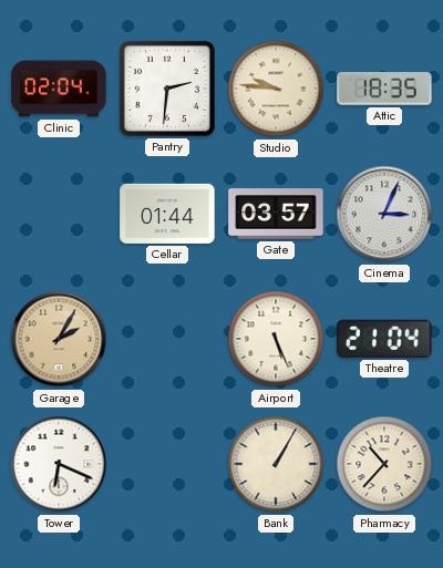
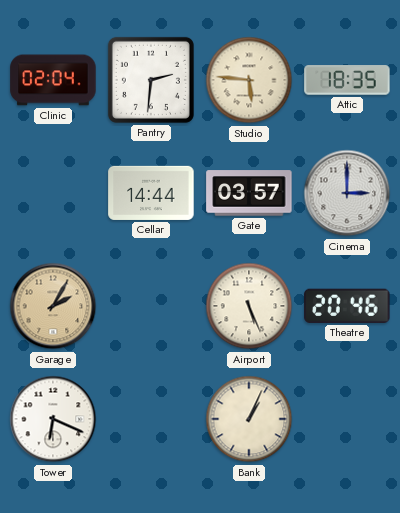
Studio: 9:46 -> 5:46
Cellar: 01:44 -> 14:44
Cinema: 3:04 -> 3:00
Theatre: 21:04 -> 20:46
Bank: 1:05 -> 1:04
Pharmacy: 10:37 -> none
